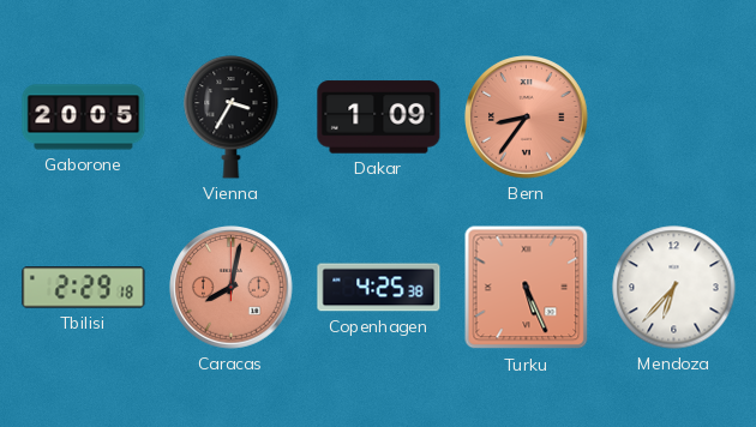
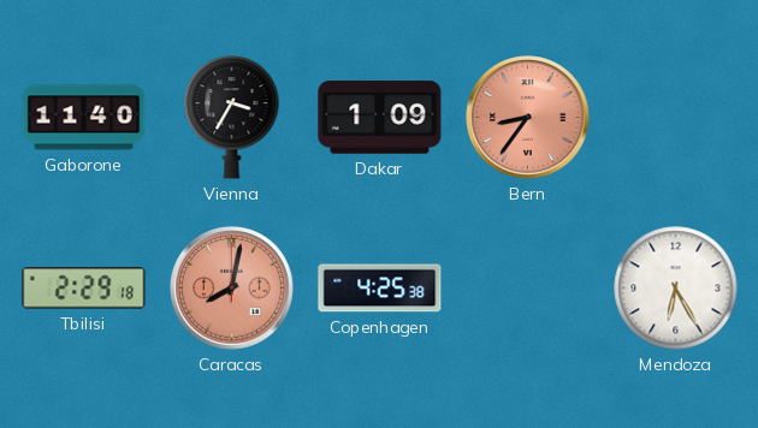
Gaborone: 20:05 -> 11:40
Turku: 5:26 -> none
Mendoza: 6:37 -> 6:25
